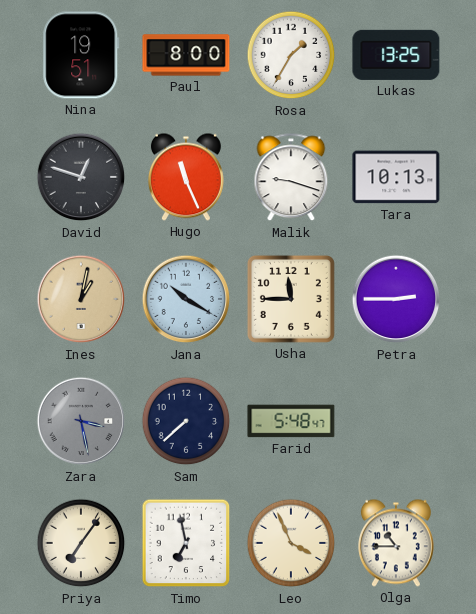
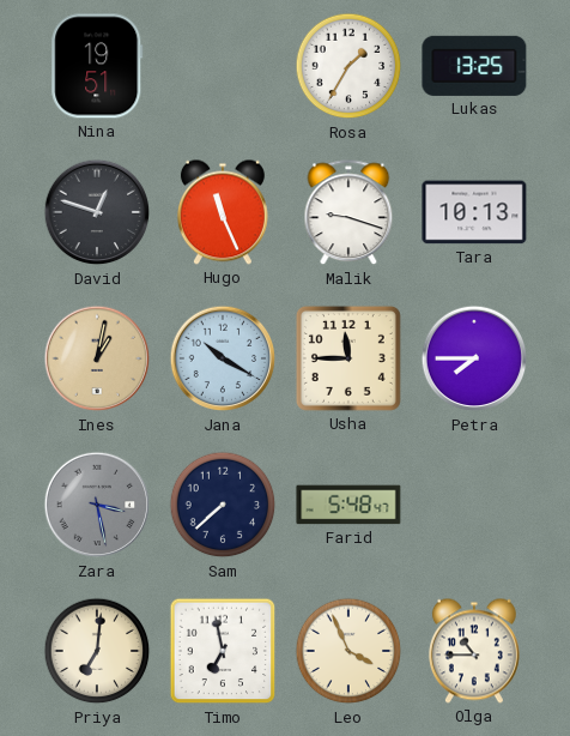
Paul: 8:00 -> none
Petra: 2:45 -> 7:45
Priya: 7:06 -> 7:01
